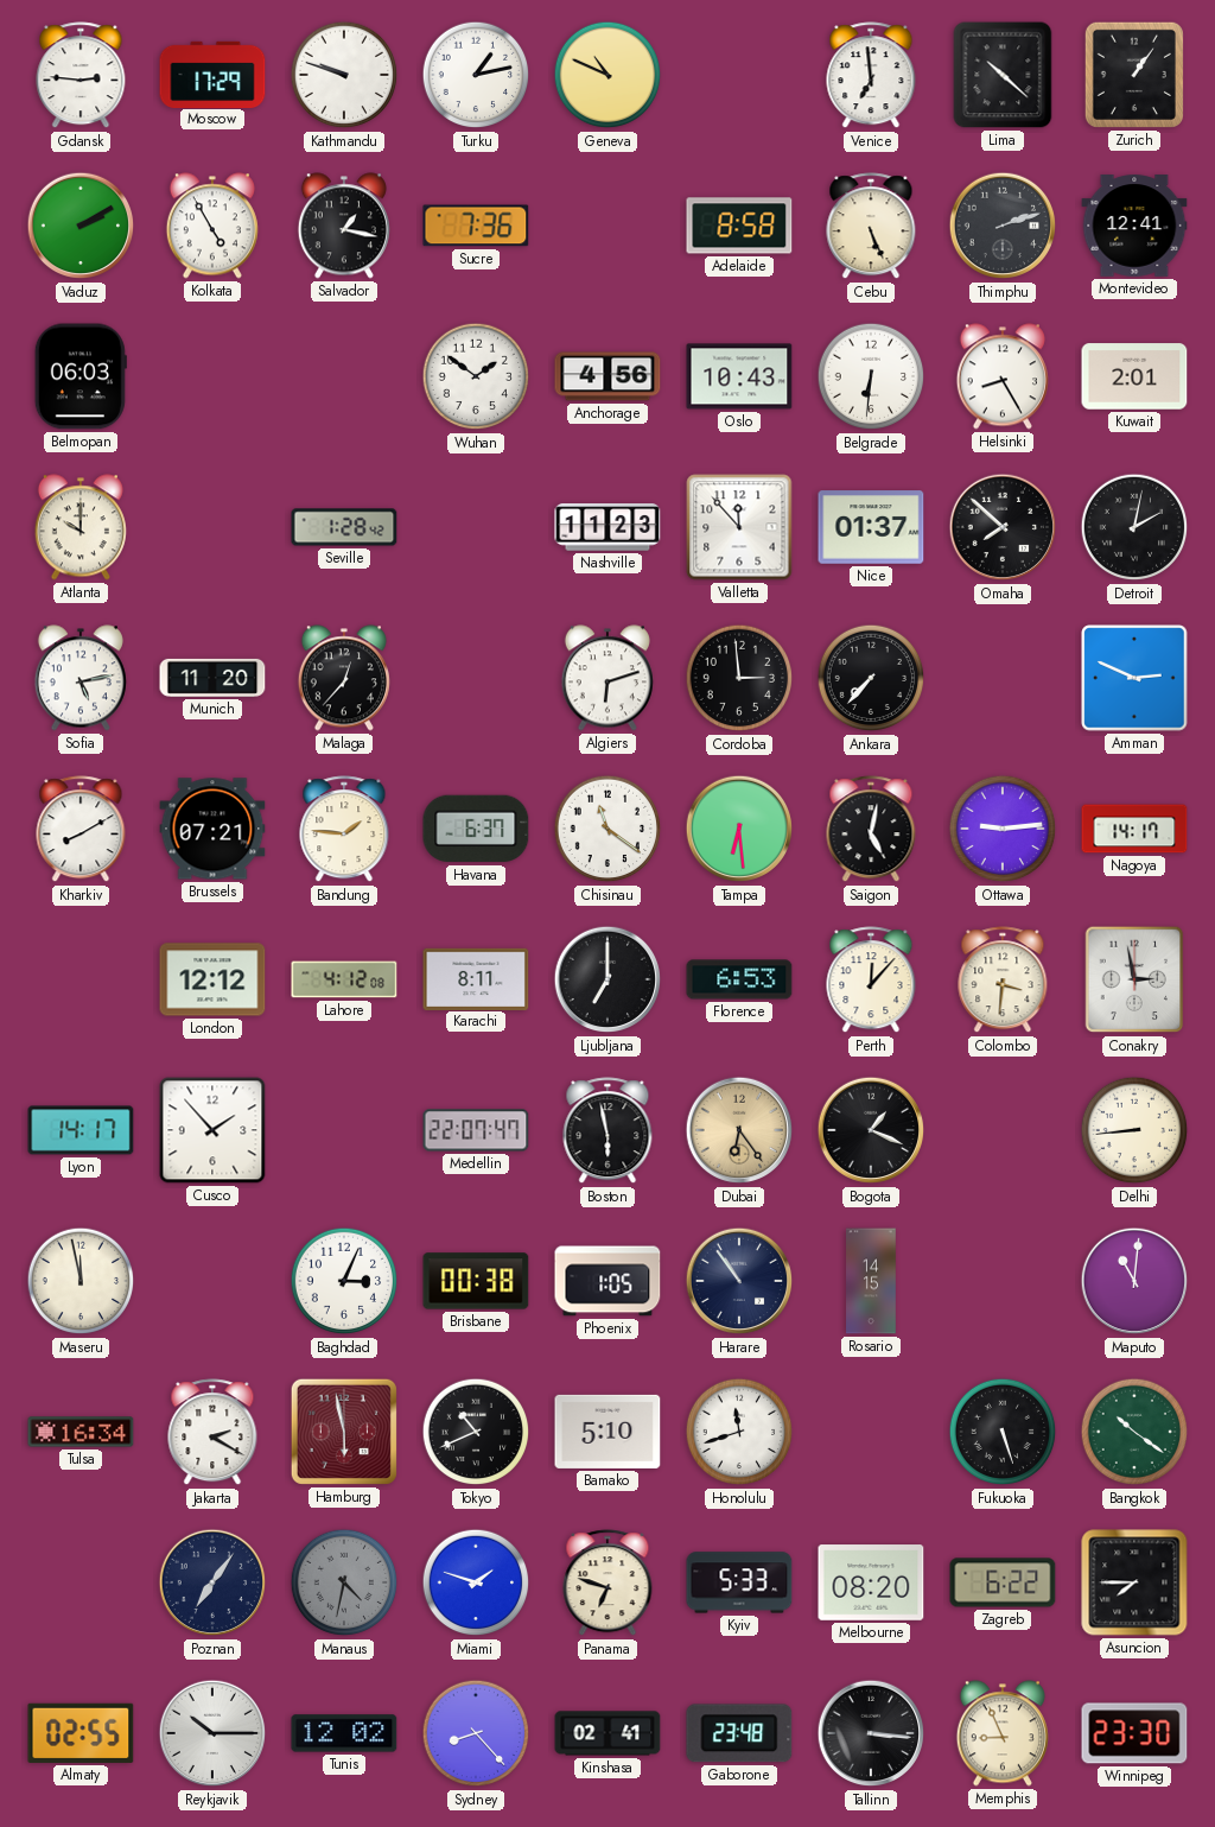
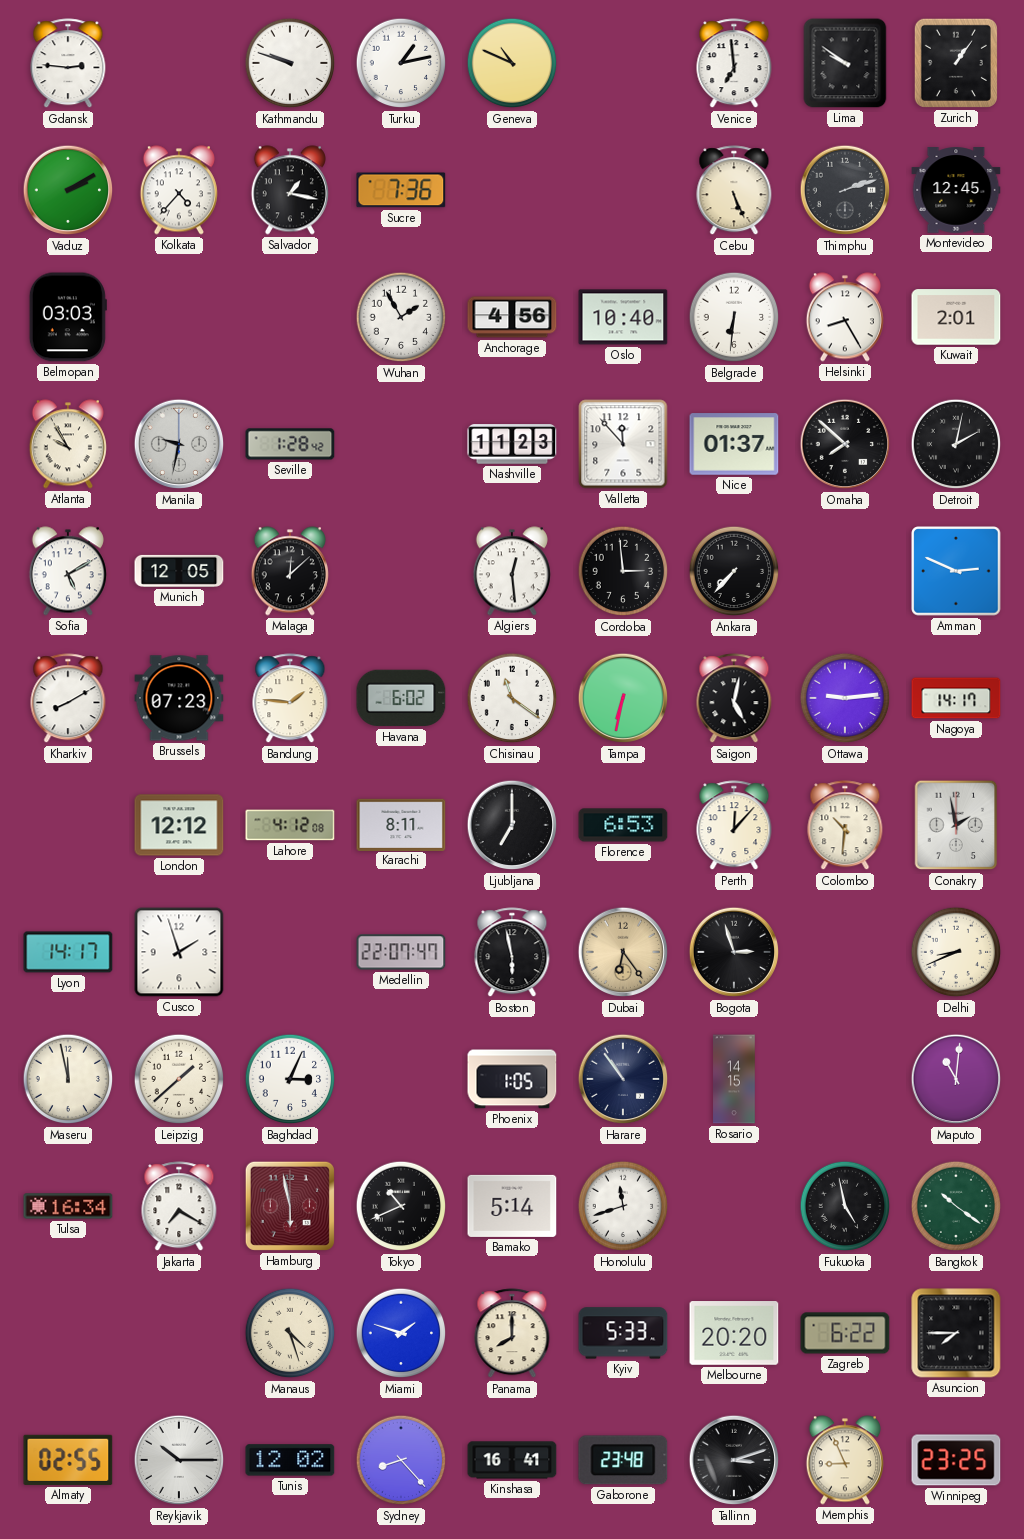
Moscow: 17:29 -> none
Lima: 10:22 -> 9:51
Kolkata: 4:55 -> 4:37
Adelaide: 8:58 -> none
Montevideo: 12:41 -> 12:45
Belmopan: 06:03 -> 03:03
Wuhan: 1:51 -> 1:55
Oslo: 10:43 -> 10:40
Atlanta: 10:00 -> 9:55
Manila: none -> 9:32
Sofia: 5:13 -> 5:10
Munich: 11:20 -> 12:05
Malaga: 12:37 -> 12:08
Algiers: 6:12 -> 12:29
Brussels: 07:21 -> 07:23
Havana: 6:37 -> 6:02
Tampa: 6:29 -> 6:32
Colombo: 3:31 -> 10:31
Conakry: 2:58 -> 1:58
Cusco: 1:53 -> 1:57
Bogota: 1:19 -> 2:57
Delhi: 8:44 -> 8:41
Leipzig: none -> 1:38
Brisbane: 00:38 -> none
Jakarta: 2:20 -> 7:20
Bamako: 5:10 -> 5:14
Fukuoka: 5:27 -> 4:58
Poznan: 7:06 -> none
Manaus: 4:32 -> 4:27
Manaus dial: grey -> cream
Panama: 6:48 -> 8:00
Melbourne: 08:20 -> 20:20
Kinshasa: 02:41 -> 16:41
Tallinn: 3:16 -> 3:12
Winnipeg: 23:30 -> 23:25
